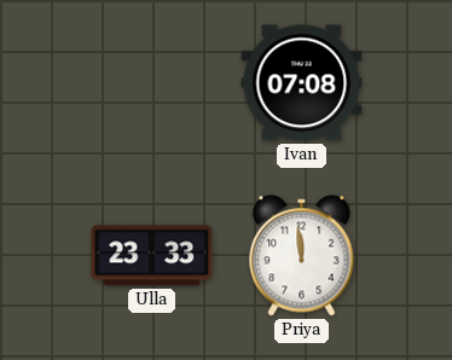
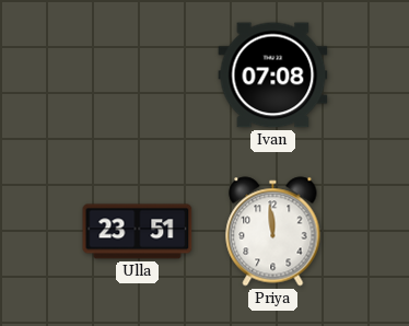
Ulla: 23:33 -> 23:51
